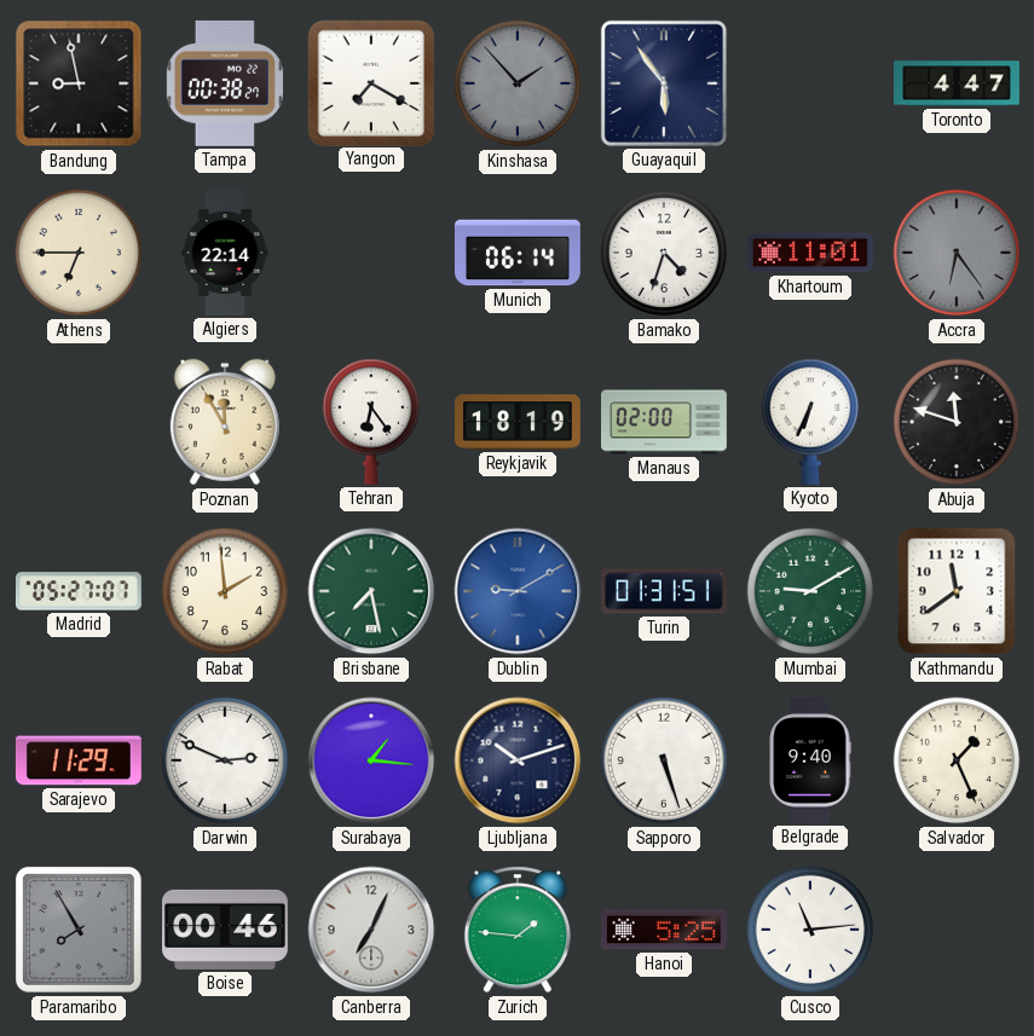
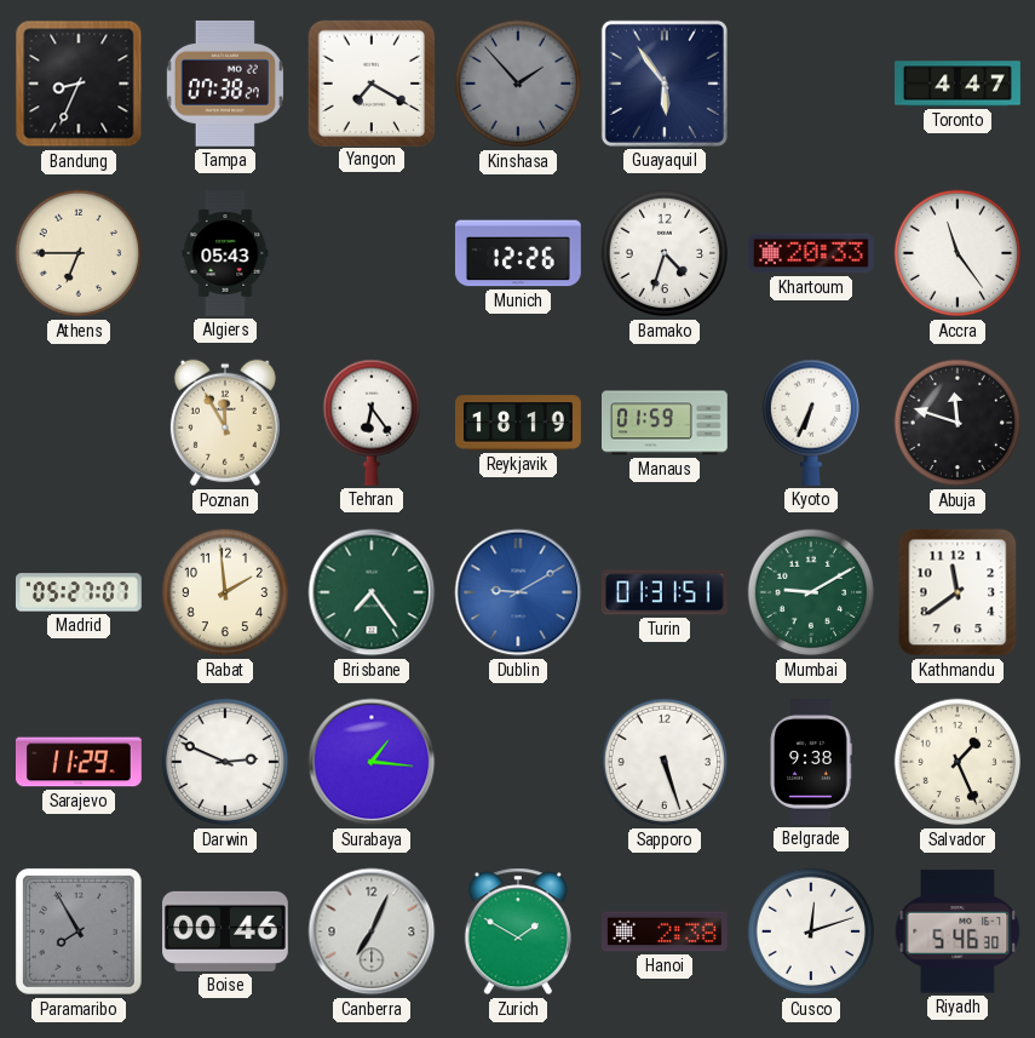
Bandung: 8:58 -> 8:34
Tampa: 00:38 -> 07:38
Algiers: 22:14 -> 05:43
Munich: 06:14 -> 12:26
Khartoum: 11:01 -> 20:33
Accra: 6:24 -> 11:24
Accra dial: grey -> white
Manaus: 02:00 -> 01:59
Brisbane: 7:28 -> 7:24
Ljubljana: 10:12 -> none
Belgrade: 9:40 -> 9:38
Zurich: 1:46 -> 1:50
Hanoi: 5:25 -> 2:38
Cusco: 11:14 -> 12:12
Riyadh: none -> 5:46
